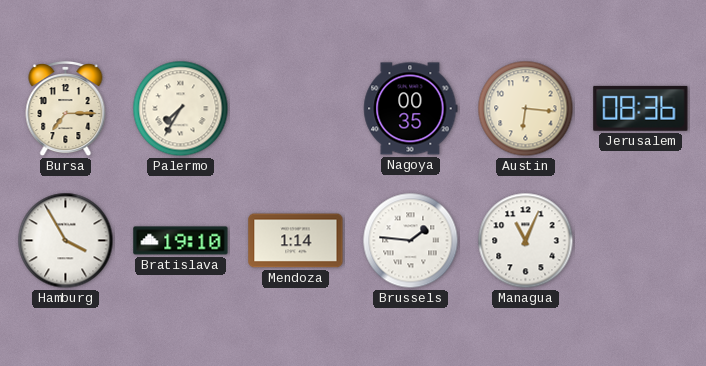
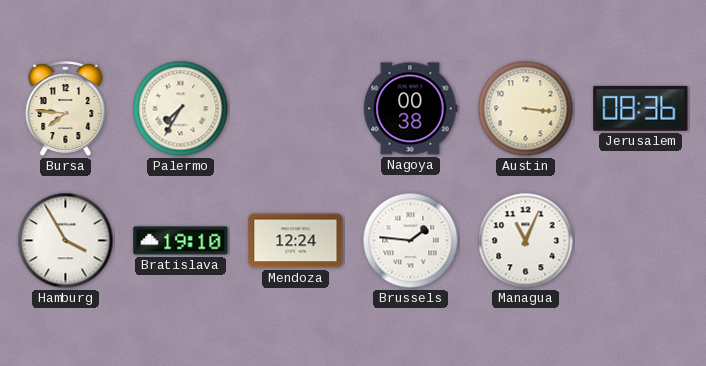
Bursa: 7:15 -> 7:46
Nagoya: 00:35 -> 00:38
Austin: 6:16 -> 3:16
Mendoza: 1:14 -> 12:24
